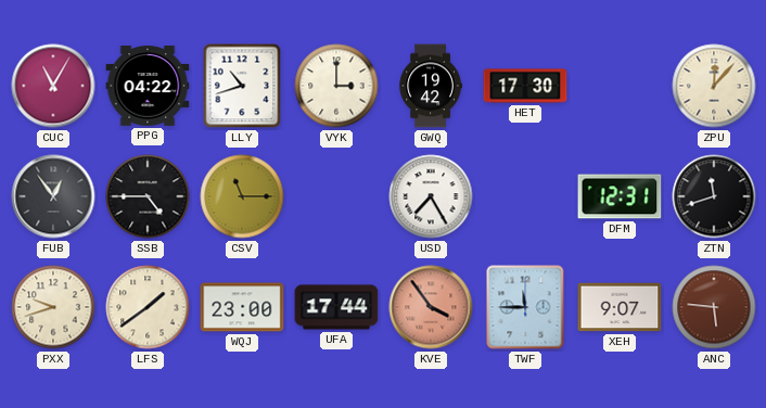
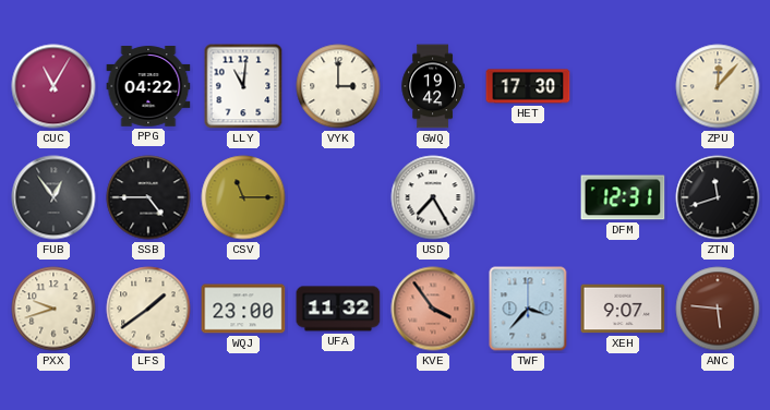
LLY: 10:42 -> 11:01
UFA: 17:44 -> 11:32
TWF: 11:45 -> 3:37
